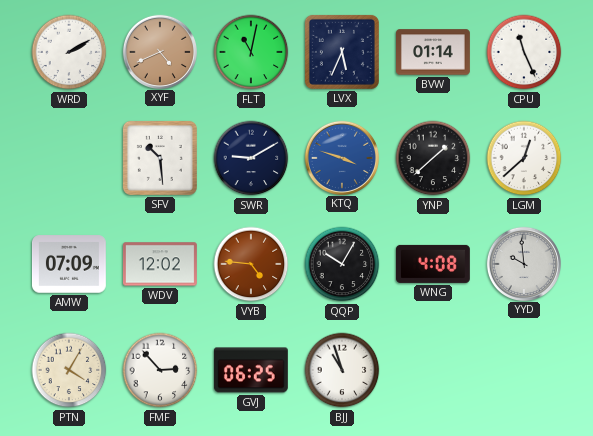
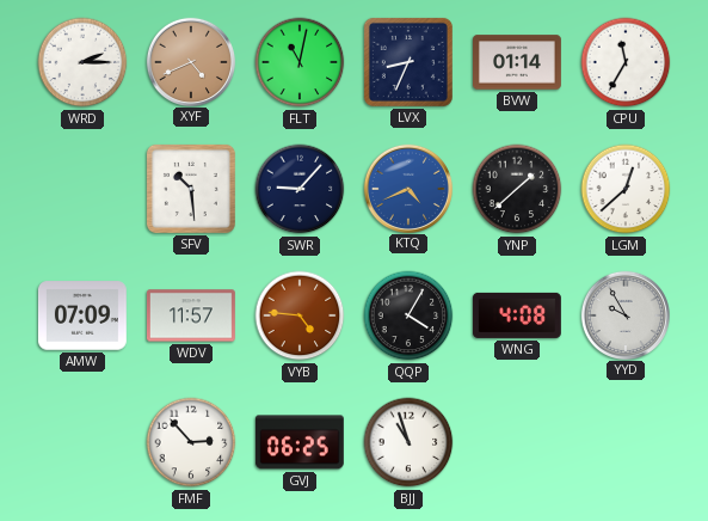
WRD: 2:10 -> 2:15
LVX: 5:34 -> 8:34
CPU: 11:26 -> 11:35
SWR: 9:10 -> 9:07
KTQ: 3:48 -> 4:41
WDV: 12:02 -> 11:57
QQP: 10:05 -> 4:05
YYD: 9:59 -> 9:55
PTN: 4:05 -> none
